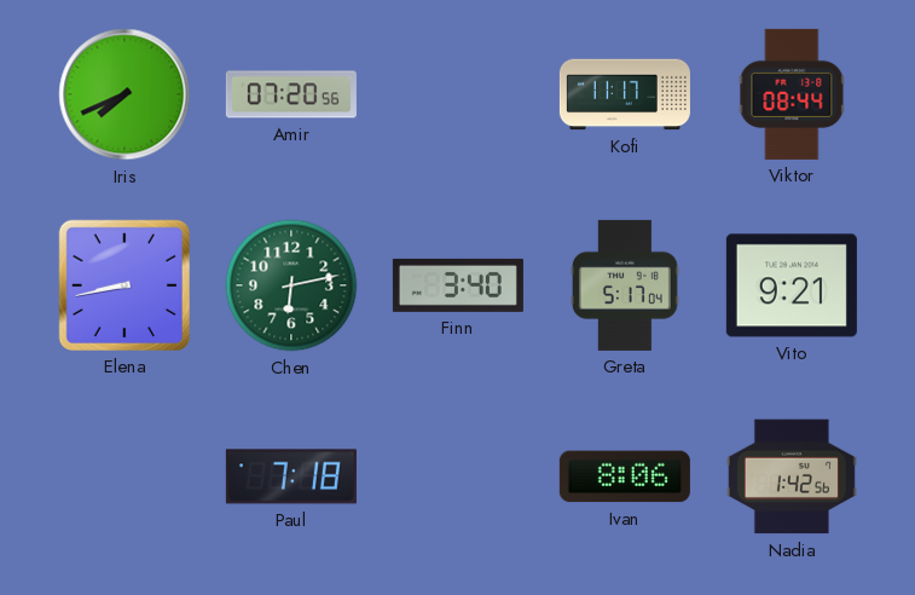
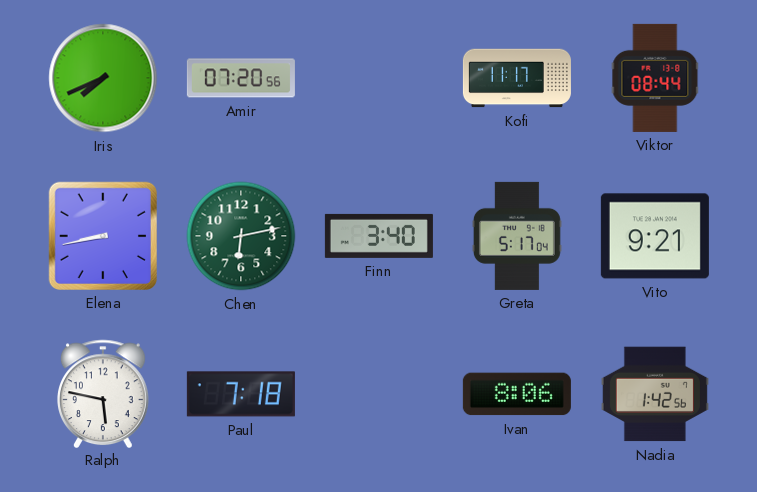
Ralph: none -> 5:47
